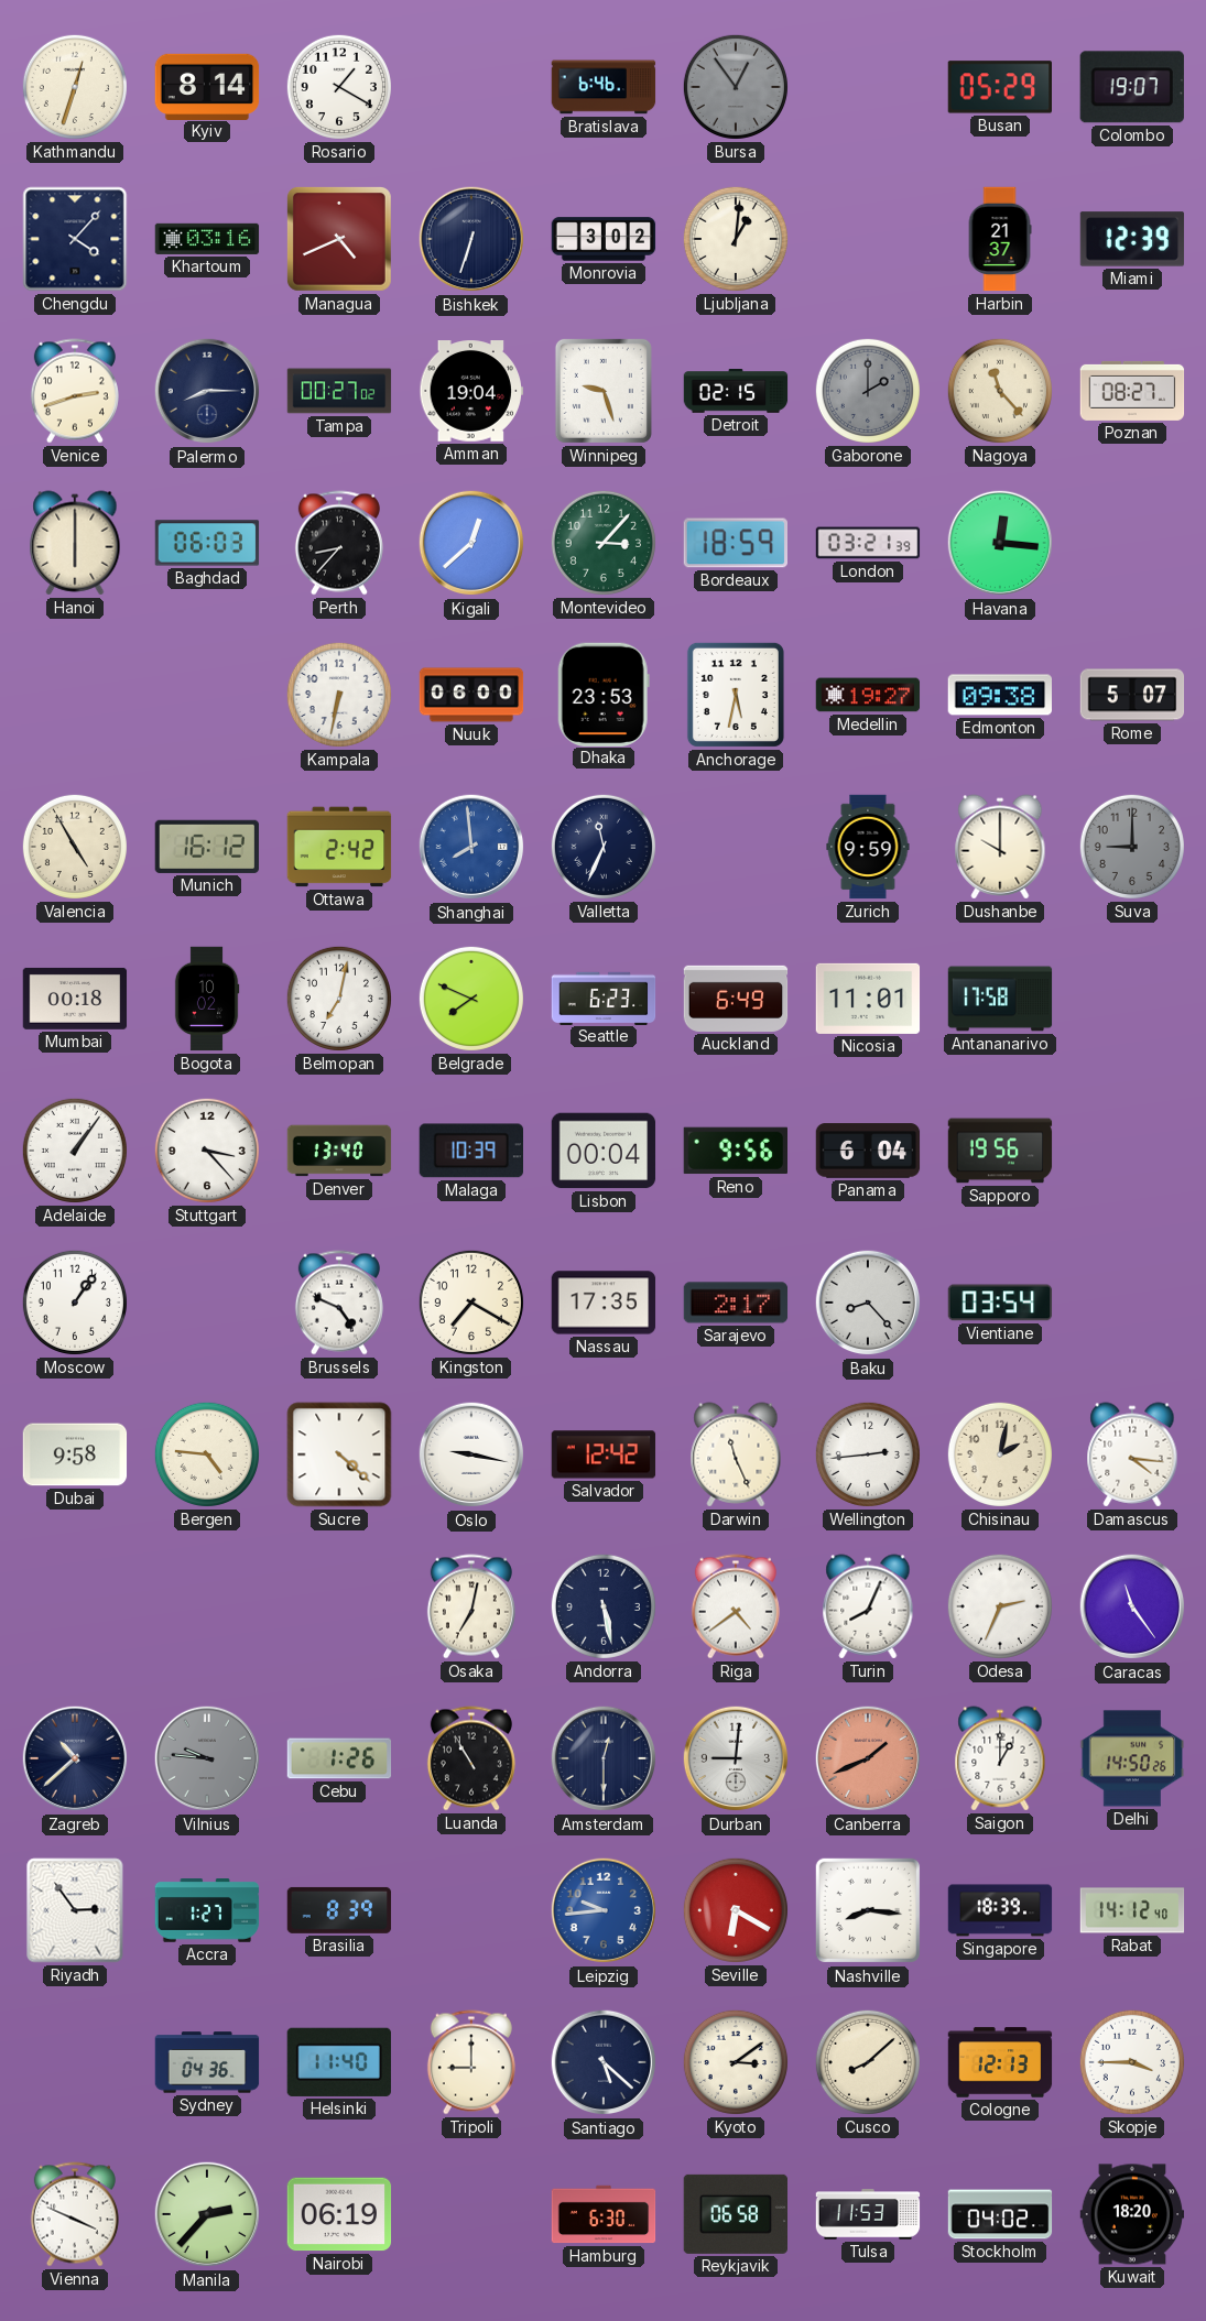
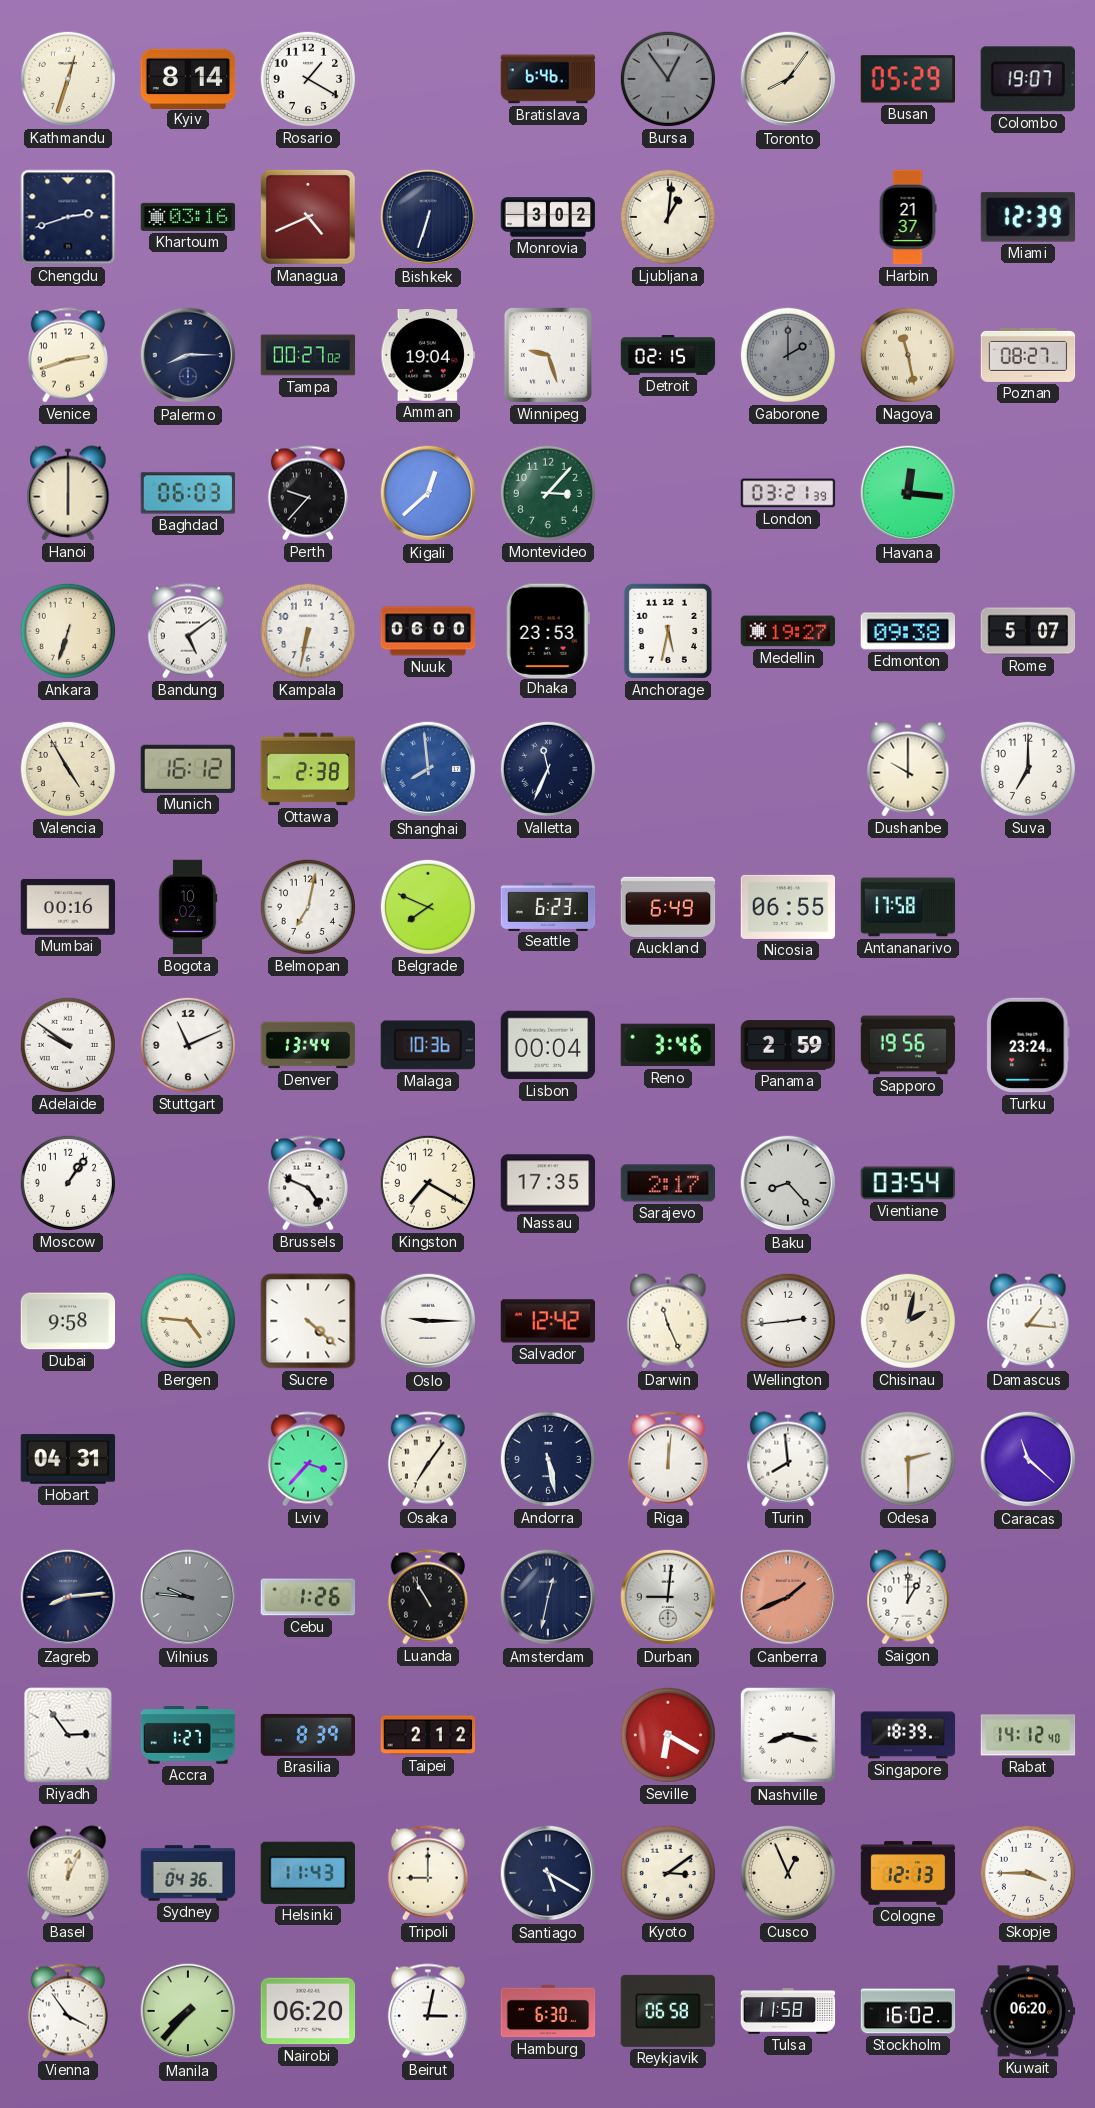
Toronto: none -> 8:06
Chengdu: 4:07 -> 2:42
Nagoya: 11:23 -> 11:28
Perth: 8:37 -> 9:37
Bordeaux: 18:59 -> none
Ankara: none -> 6:33
Bandung: none -> 5:09
Ottawa: 2:42 -> 2:38
Zurich: 9:59 -> none
Suva: 9:00 -> 7:00
Suva dial: grey -> white
Mumbai: 00:18 -> 00:16
Nicosia: 11:01 -> 06:55
Adelaide: 1:06 -> 9:51
Stuttgart: 3:23 -> 11:11
Denver: 13:40 -> 13:44
Malaga: 10:39 -> 10:36
Reno: 9:56 -> 3:46
Panama: 6:04 -> 2:59
Turku: none -> 23:24
Oslo: 9:17 -> 9:15
Damascus: 4:16 -> 1:16
Hobart: none -> 04:31
Lviv: none -> 3:37
Osaka: 7:02 -> 7:06
Riga: 4:39 -> 12:01
Turin: 8:04 -> 7:59
Odesa: 2:34 -> 2:30
Caracas: 11:24 -> 11:22
Zagreb: 10:38 -> 8:14
Amsterdam: 12:30 -> 12:32
Delhi: 14:50 -> none
Taipei: none -> 2:12
Leipzig: 9:44 -> none
Nashville: 8:16 -> 8:17
Basel: none -> 12:04
Helsinki: 11:40 -> 11:43
Santiago: 5:22 -> 5:20
Cusco: 8:08 -> 12:56
Vienna: 3:49 -> 3:54
Manila: 2:37 -> 7:37
Nairobi: 06:19 -> 06:20
Beirut: none -> 3:02
Tulsa: 11:53 -> 11:58
Stockholm: 04:02 -> 16:02
Kuwait: 18:20 -> 06:20
